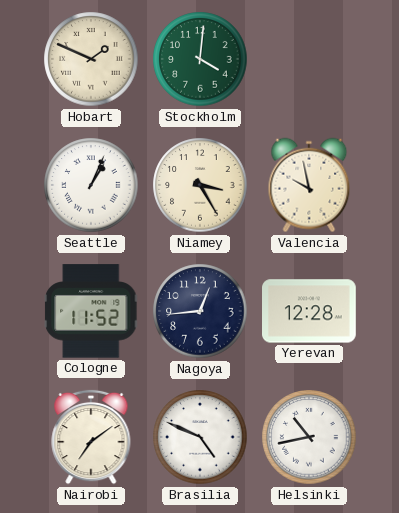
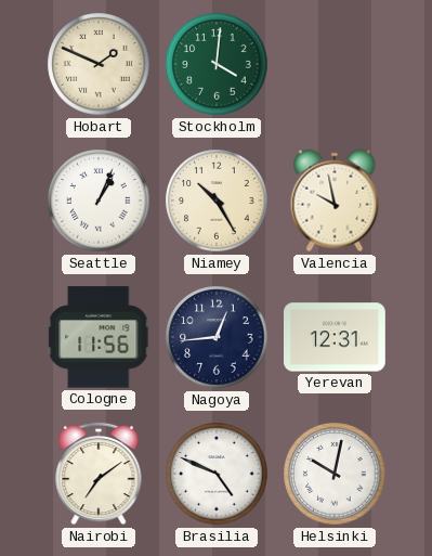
Niamey: 3:25 -> 10:25
Cologne: 11:52 -> 11:56
Yerevan: 12:28 -> 12:31
Helsinki: 10:43 -> 10:02
